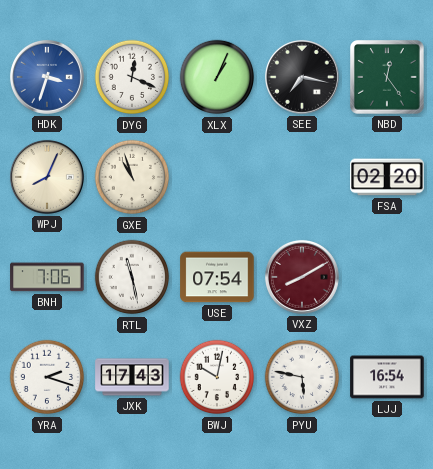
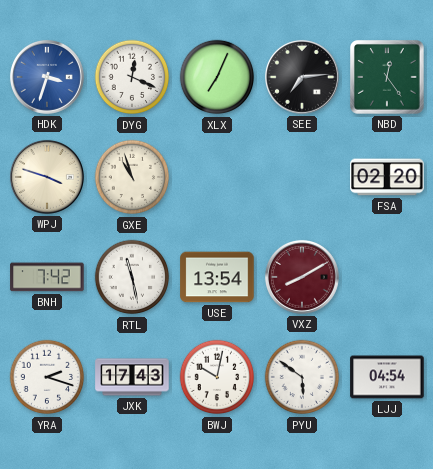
XLX: 1:04 -> 7:04
SEE: 7:17 -> 7:14
WPJ: 8:04 -> 3:48
BNH: 7:06 -> 7:42
USE: 07:54 -> 13:54
PYU: 5:47 -> 5:51
LJJ: 16:54 -> 04:54
